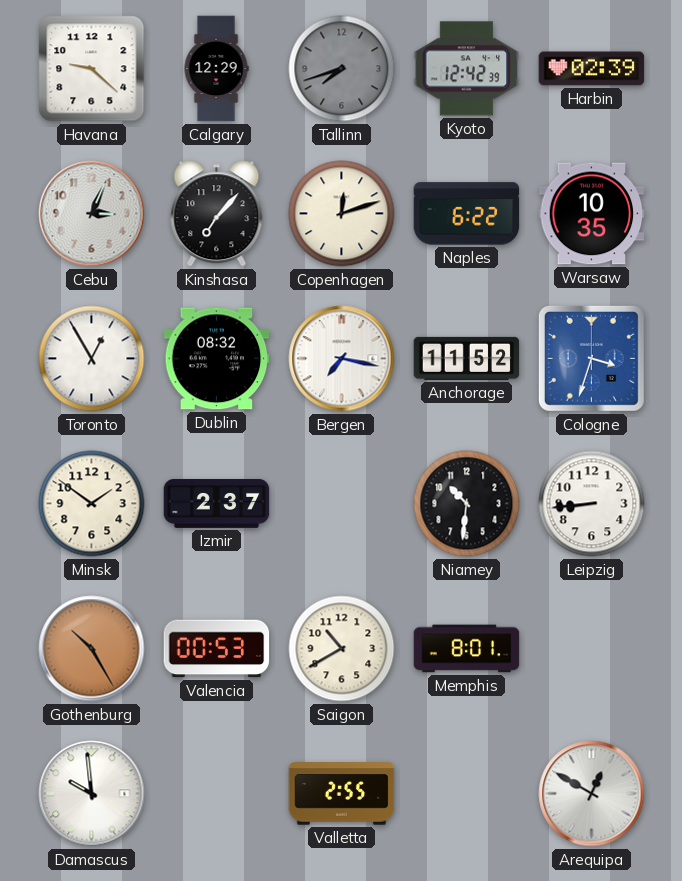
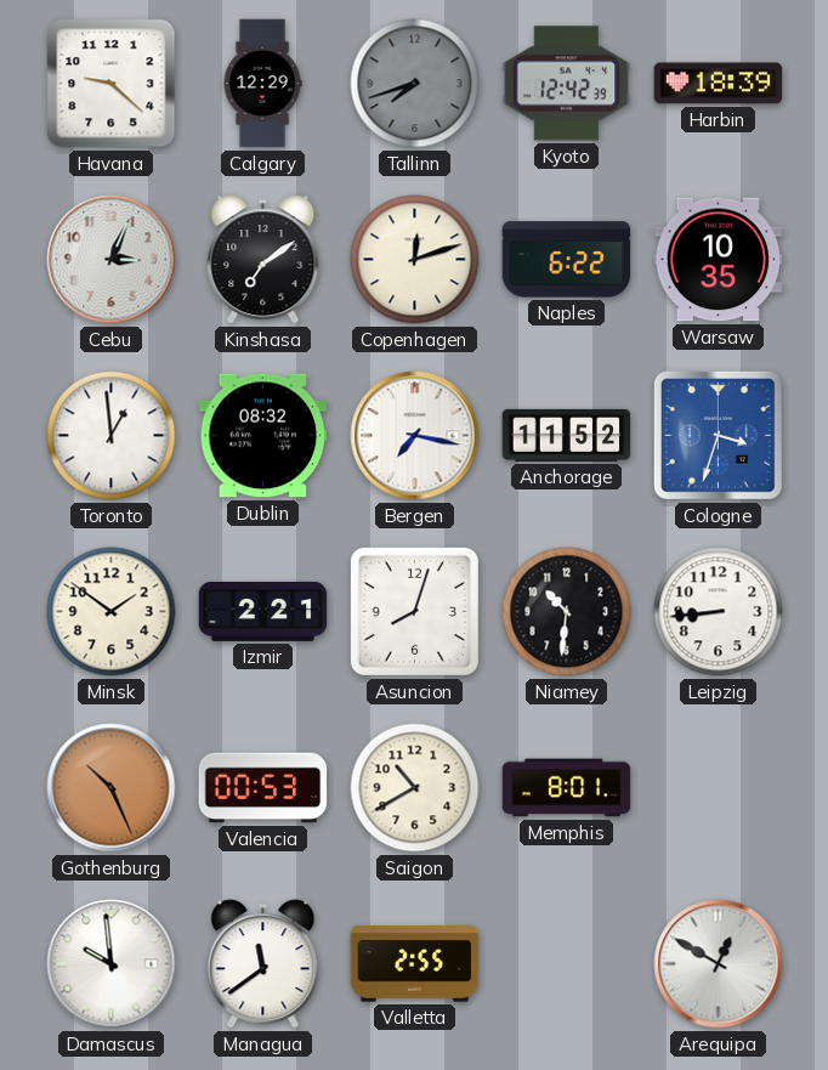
Harbin: 02:39 -> 18:39
Kinshasa: 7:07 -> 7:09
Toronto: 12:55 -> 12:59
Izmir: 2:37 -> 2:21
Asuncion: none -> 8:03
Gothenburg: 10:25 -> 10:26
Managua: none -> 11:39
